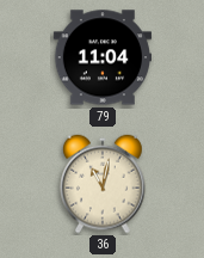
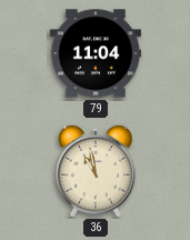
36: 11:02 -> 10:58
